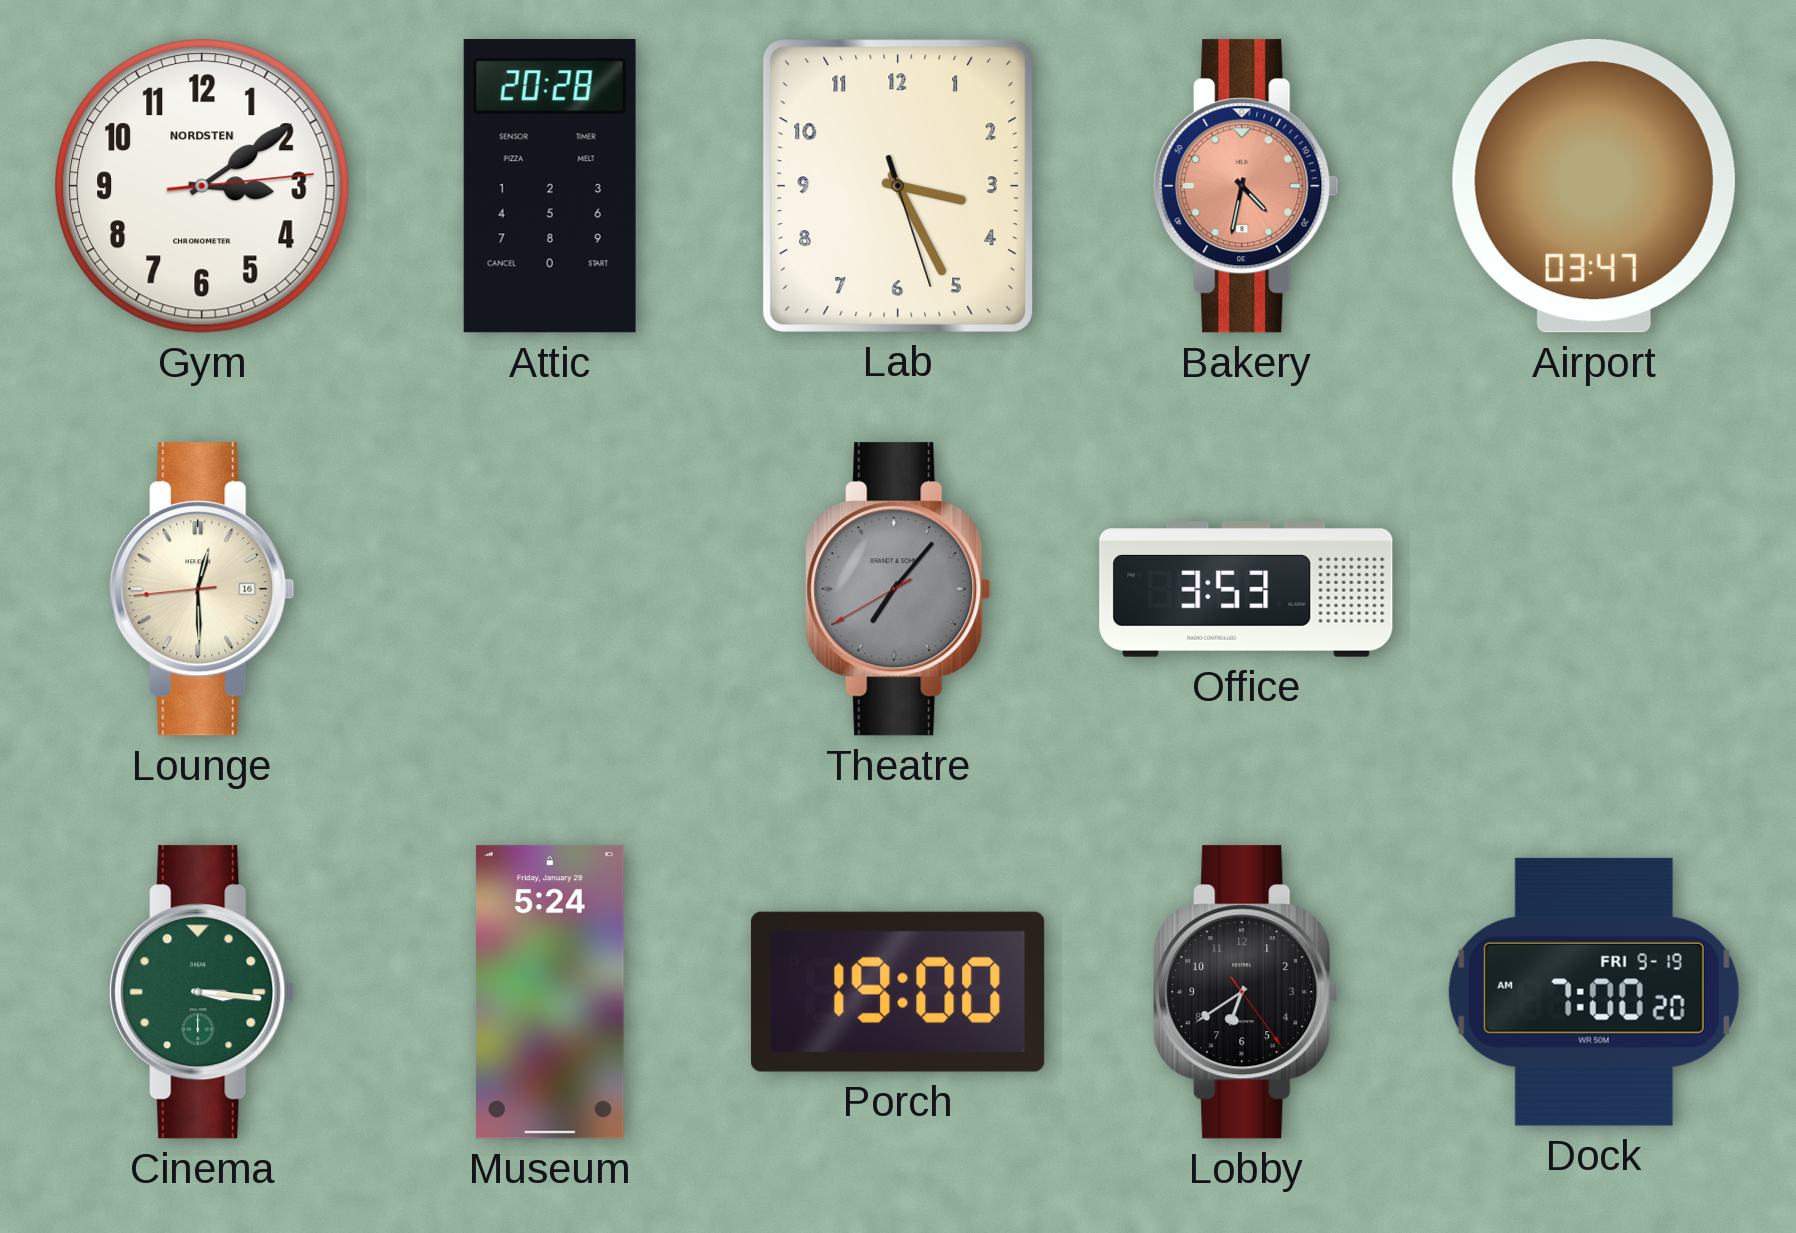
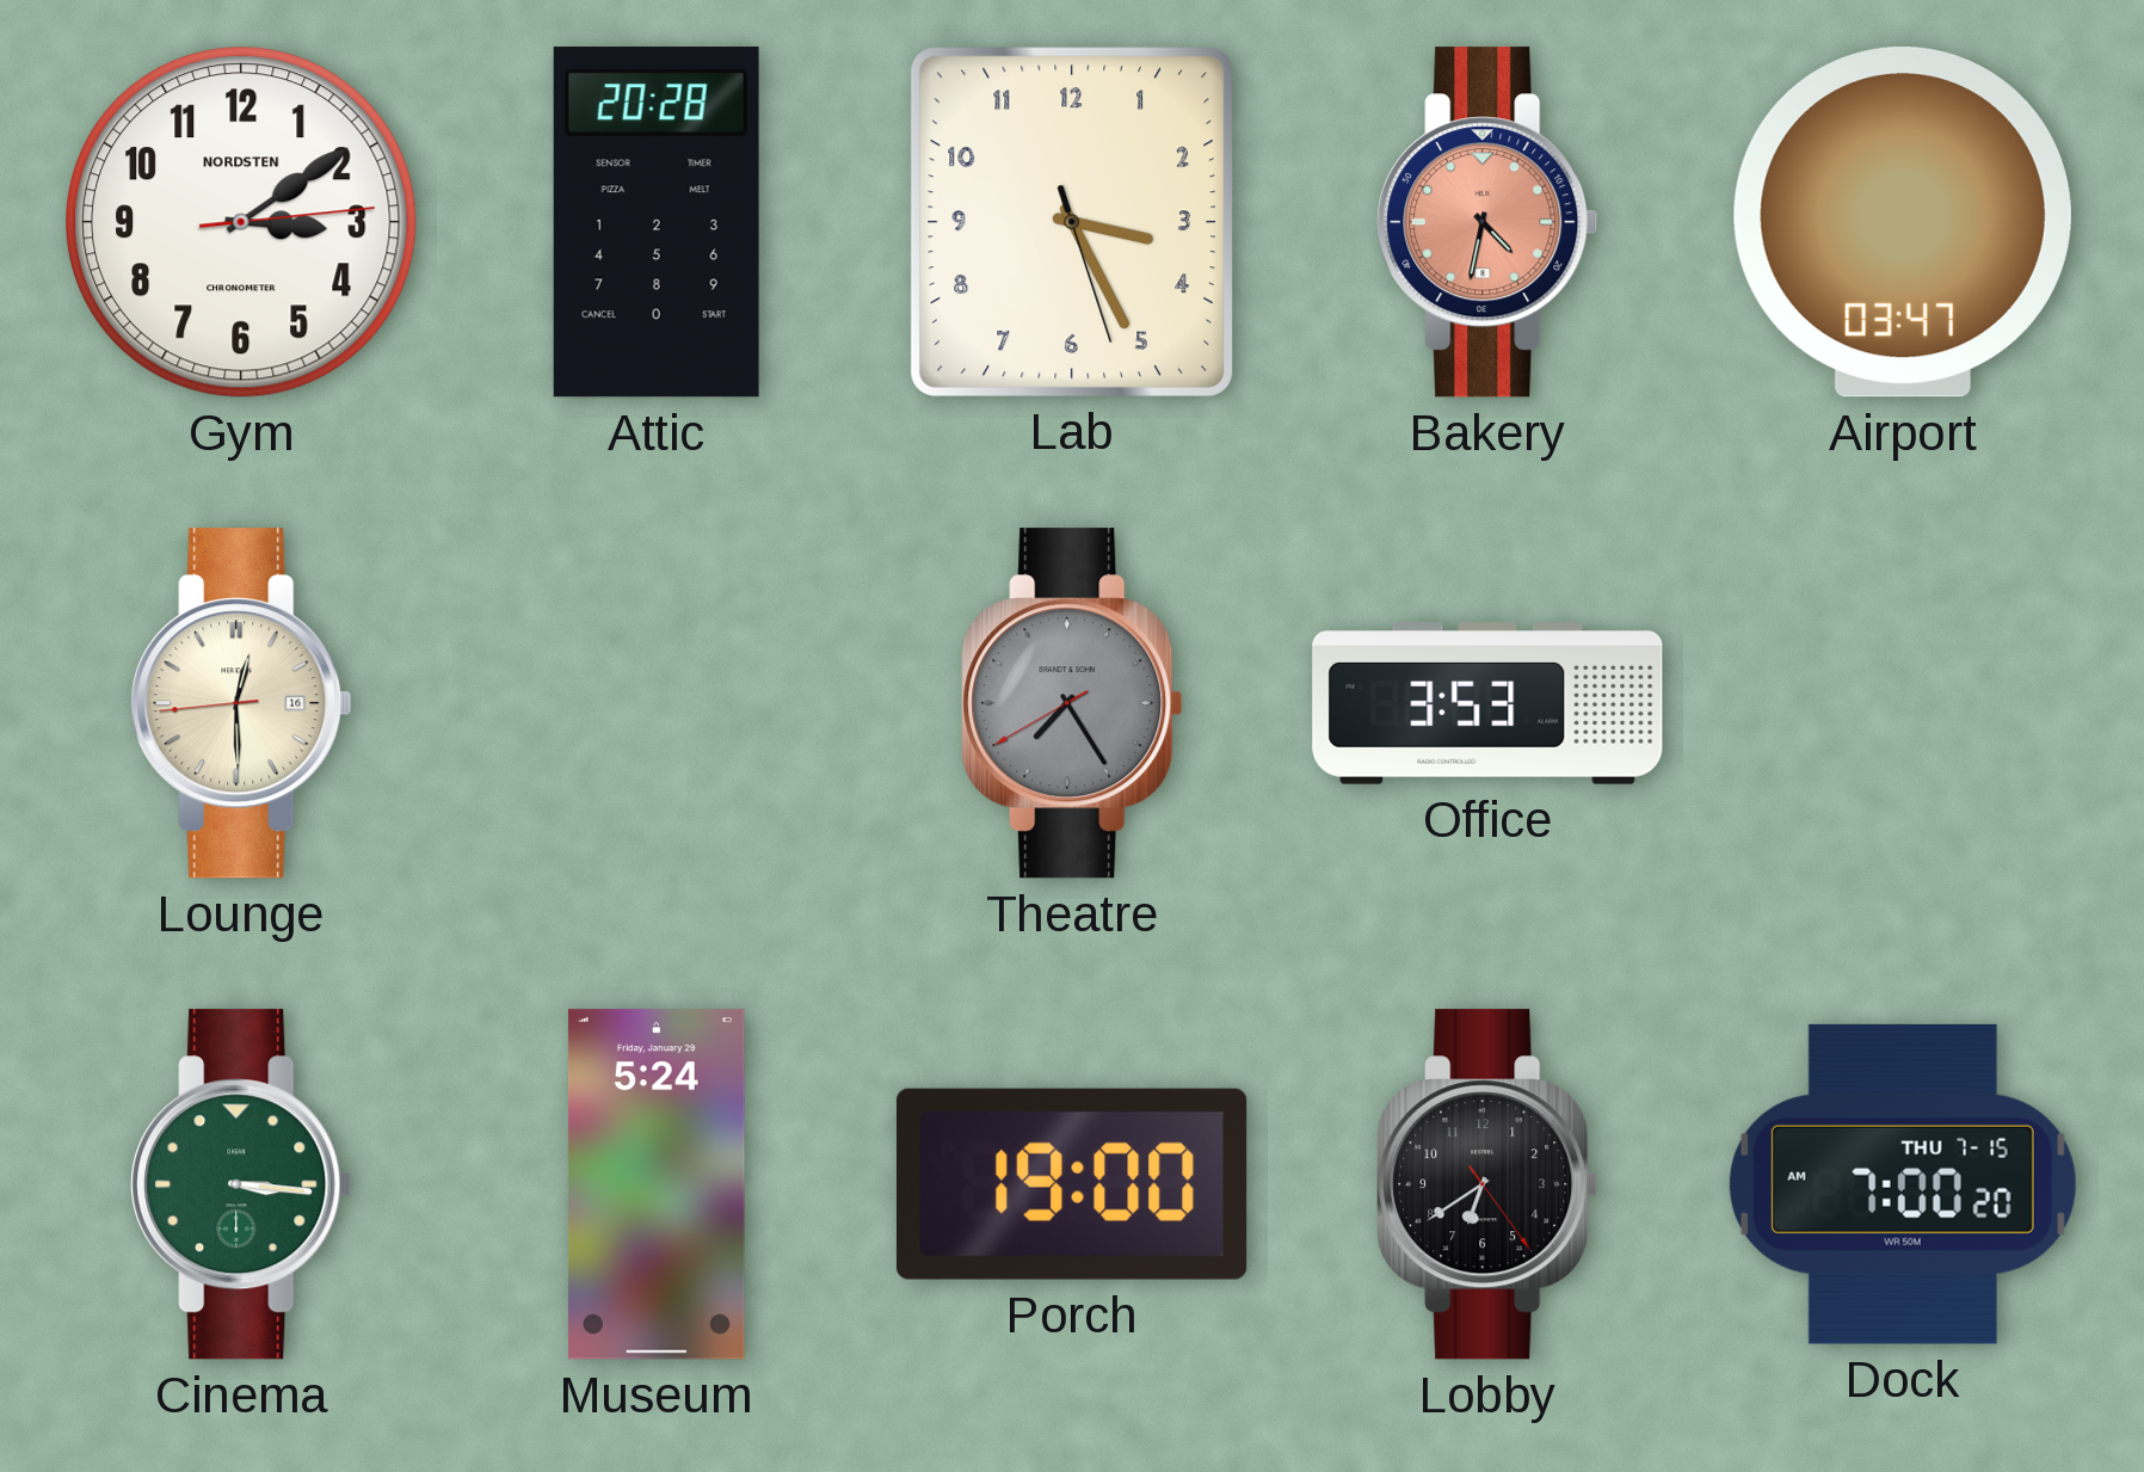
Theatre: 7:06 -> 7:24
Dock date: FRI 9-19 -> THU 7-15
